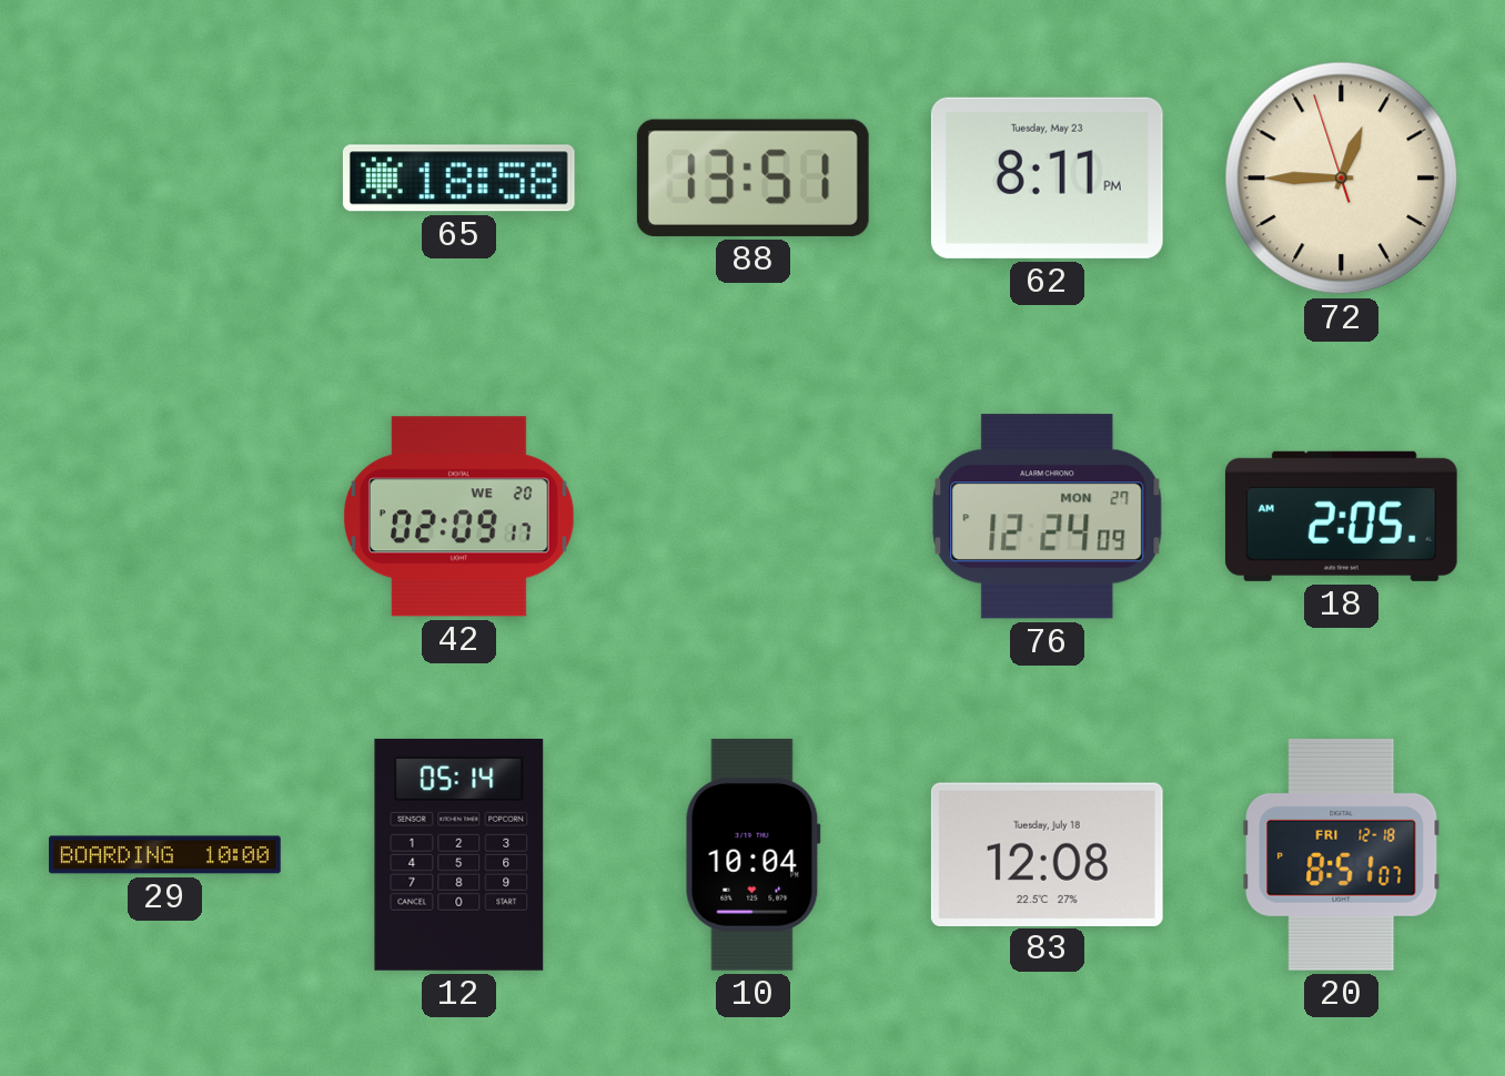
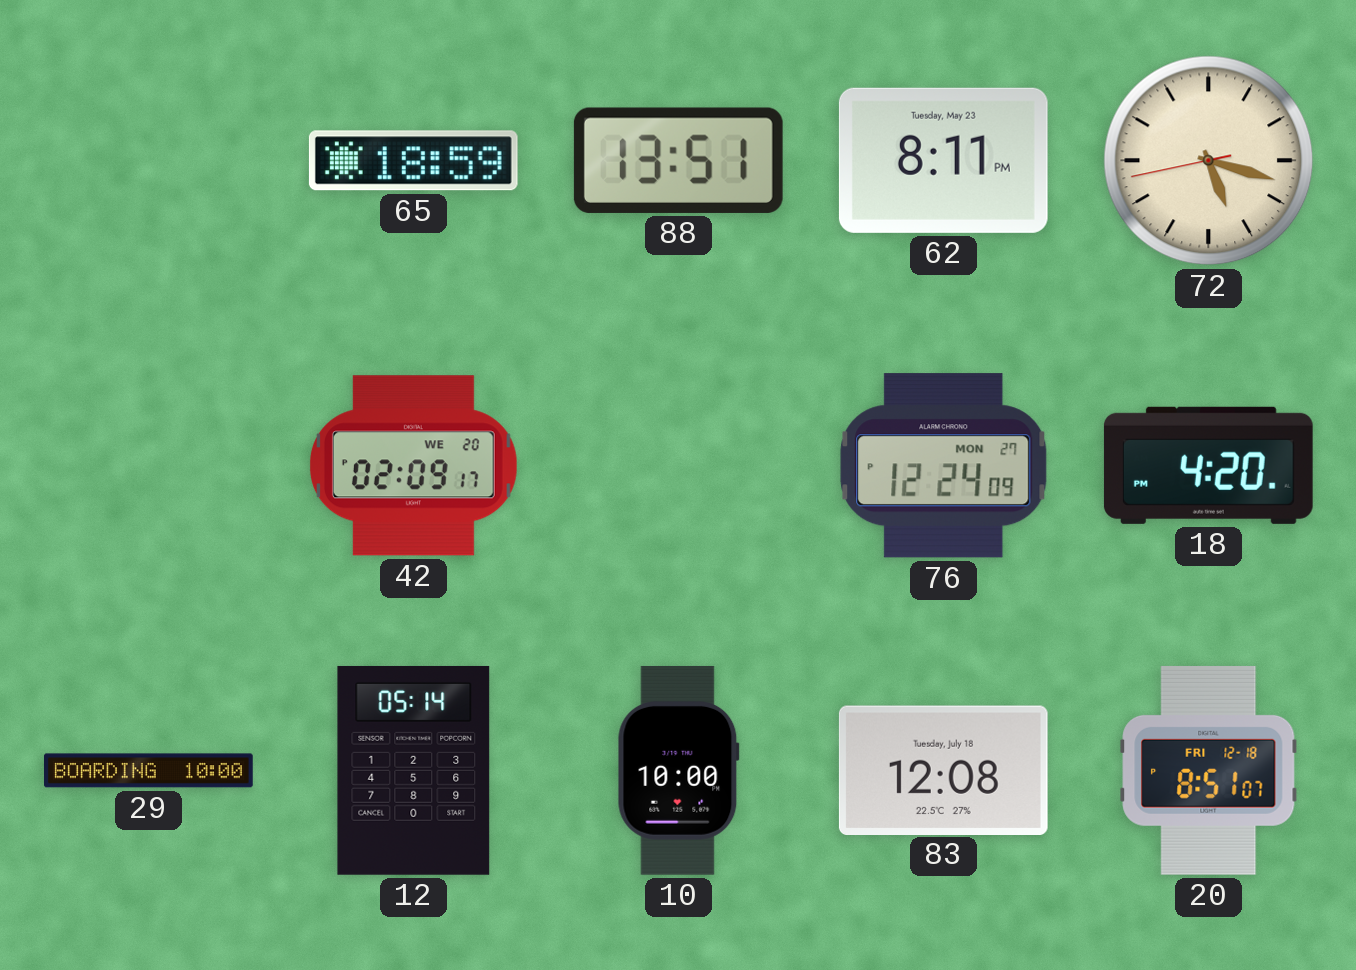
65: 18:58 -> 18:59
72: 12:44 -> 5:17
18: 2:05 -> 4:20
10: 10:04 -> 10:00
